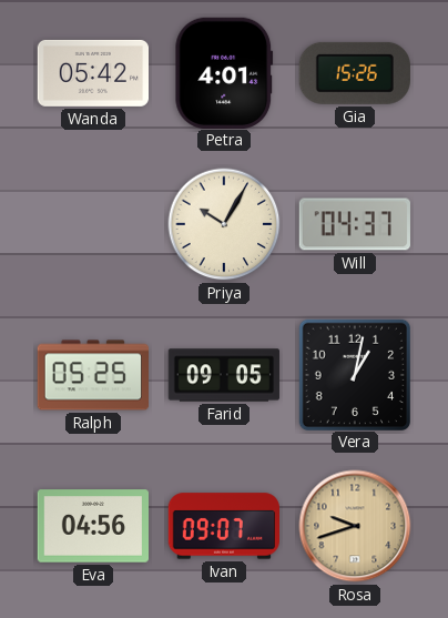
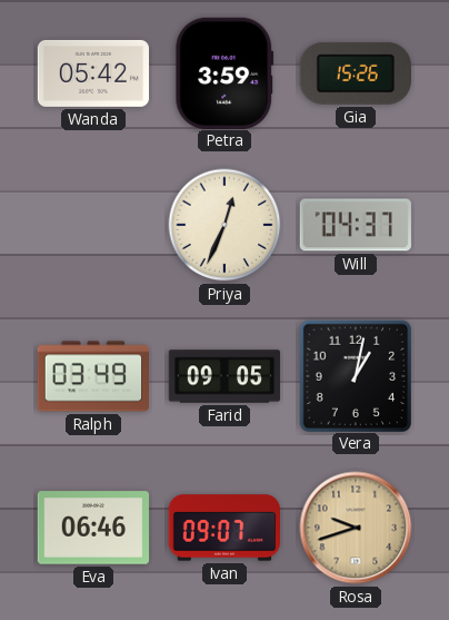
Petra: 4:01 -> 3:59
Priya: 10:05 -> 12:34
Ralph: 05:25 -> 03:49
Eva: 04:56 -> 06:46
